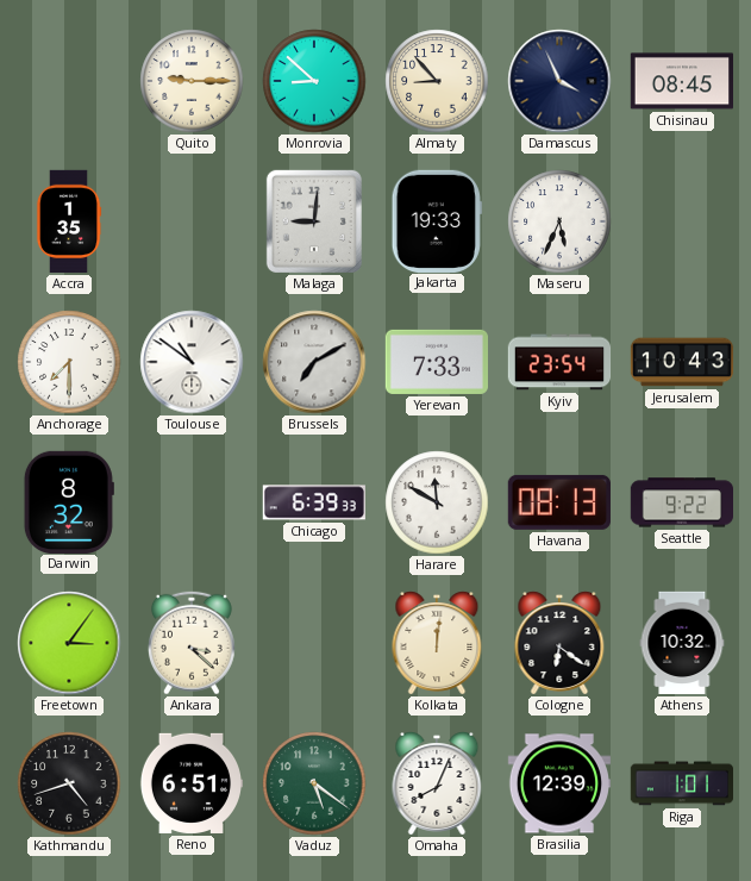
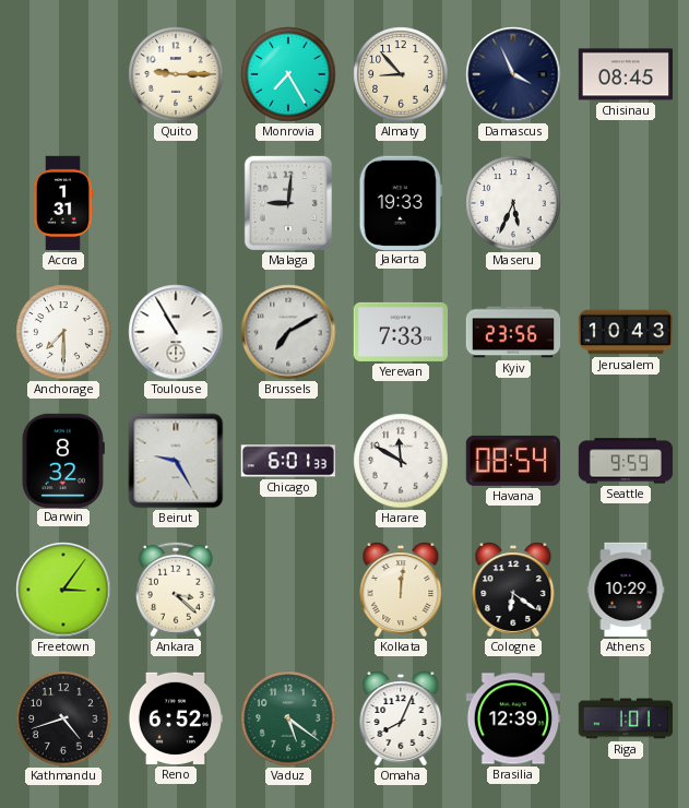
Monrovia: 8:52 -> 7:25
Accra: 1:35 -> 1:31
Toulouse: 10:51 -> 10:55
Kyiv: 23:54 -> 23:56
Beirut: none -> 9:25
Chicago: 6:39 -> 6:01
Havana: 08:13 -> 08:54
Seattle: 9:22 -> 9:59
Athens: 10:32 -> 10:29
Reno: 6:51 -> 6:52
